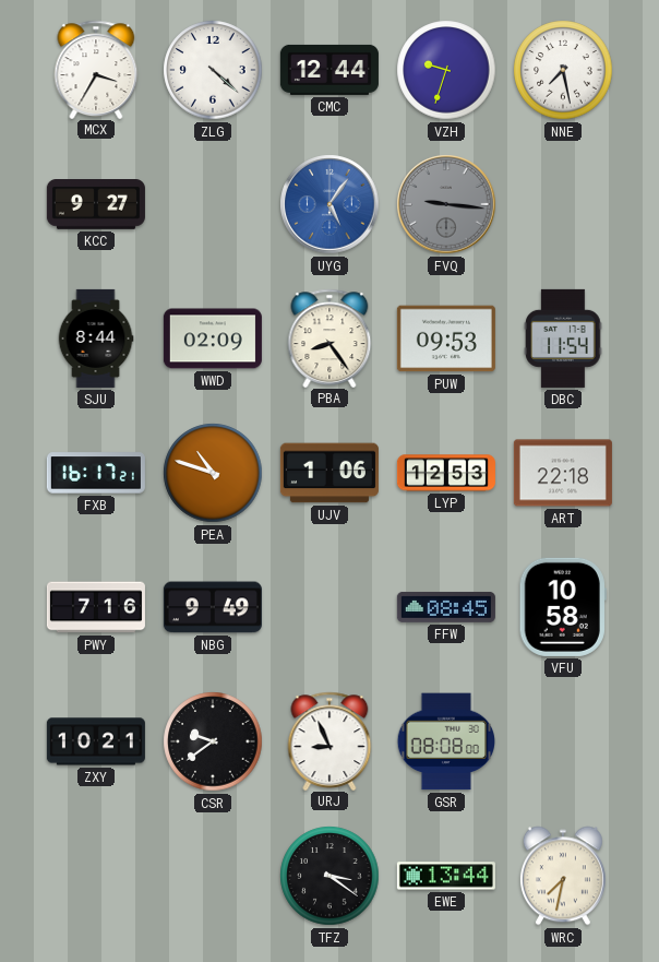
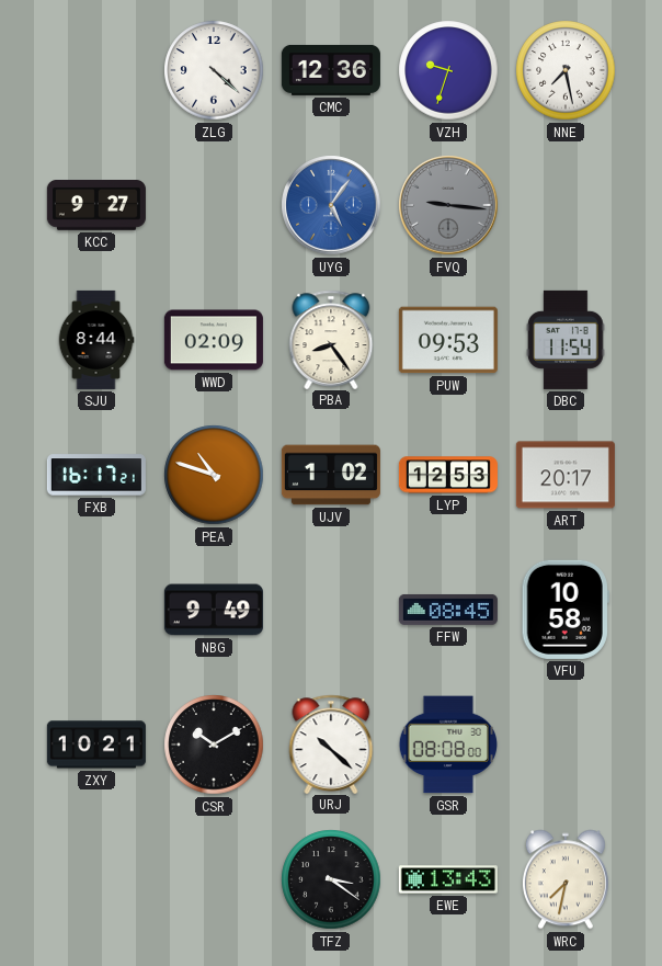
MCX: 3:35 -> none
CMC: 12:44 -> 12:36
UJV: 1:06 -> 1:02
ART: 22:18 -> 20:17
PWY: 7:16 -> none
CSR: 9:39 -> 10:10
URJ: 8:56 -> 10:22
EWE: 13:44 -> 13:43
